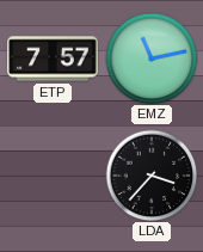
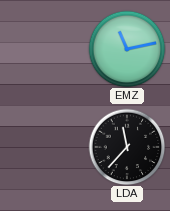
ETP: 7:57 -> none
LDA: 3:37 -> 11:37
